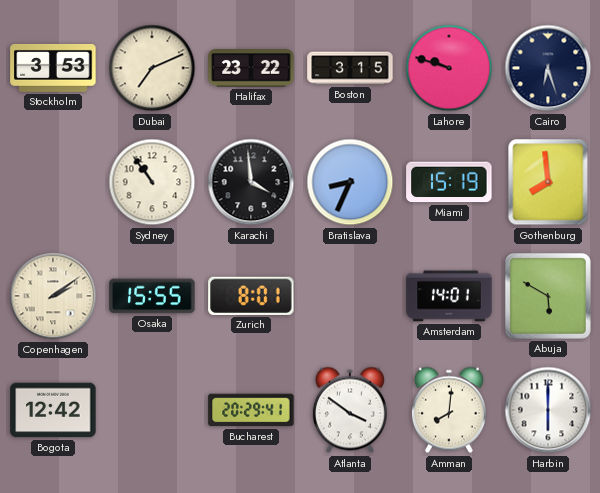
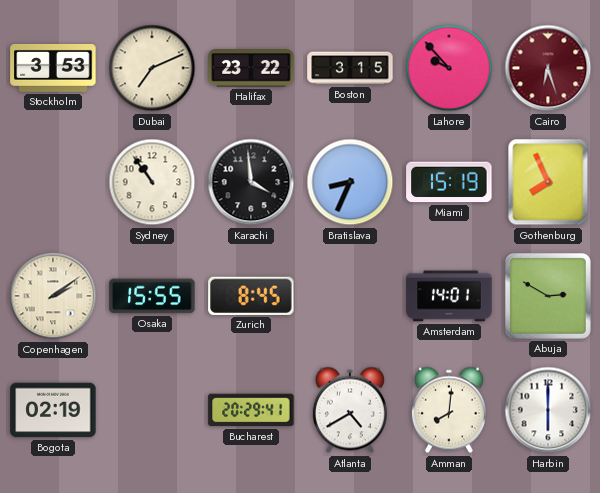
Lahore: 9:48 -> 9:53
Cairo dial: navy -> burgundy
Gothenburg: 7:59 -> 7:56
Zurich: 8:01 -> 8:45
Abuja: 5:50 -> 2:50
Bogota: 12:42 -> 02:19
Atlanta: 3:51 -> 4:40
